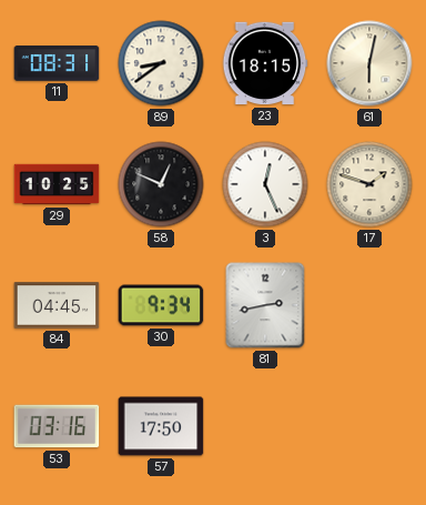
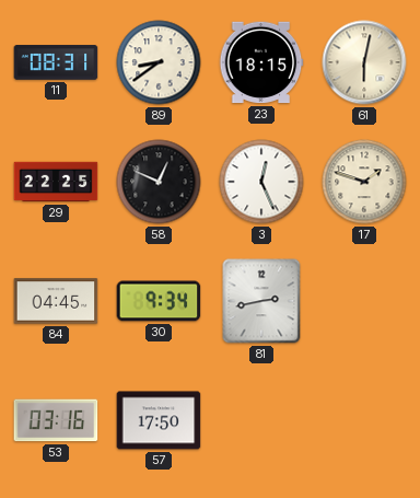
29: 10:25 -> 22:25
